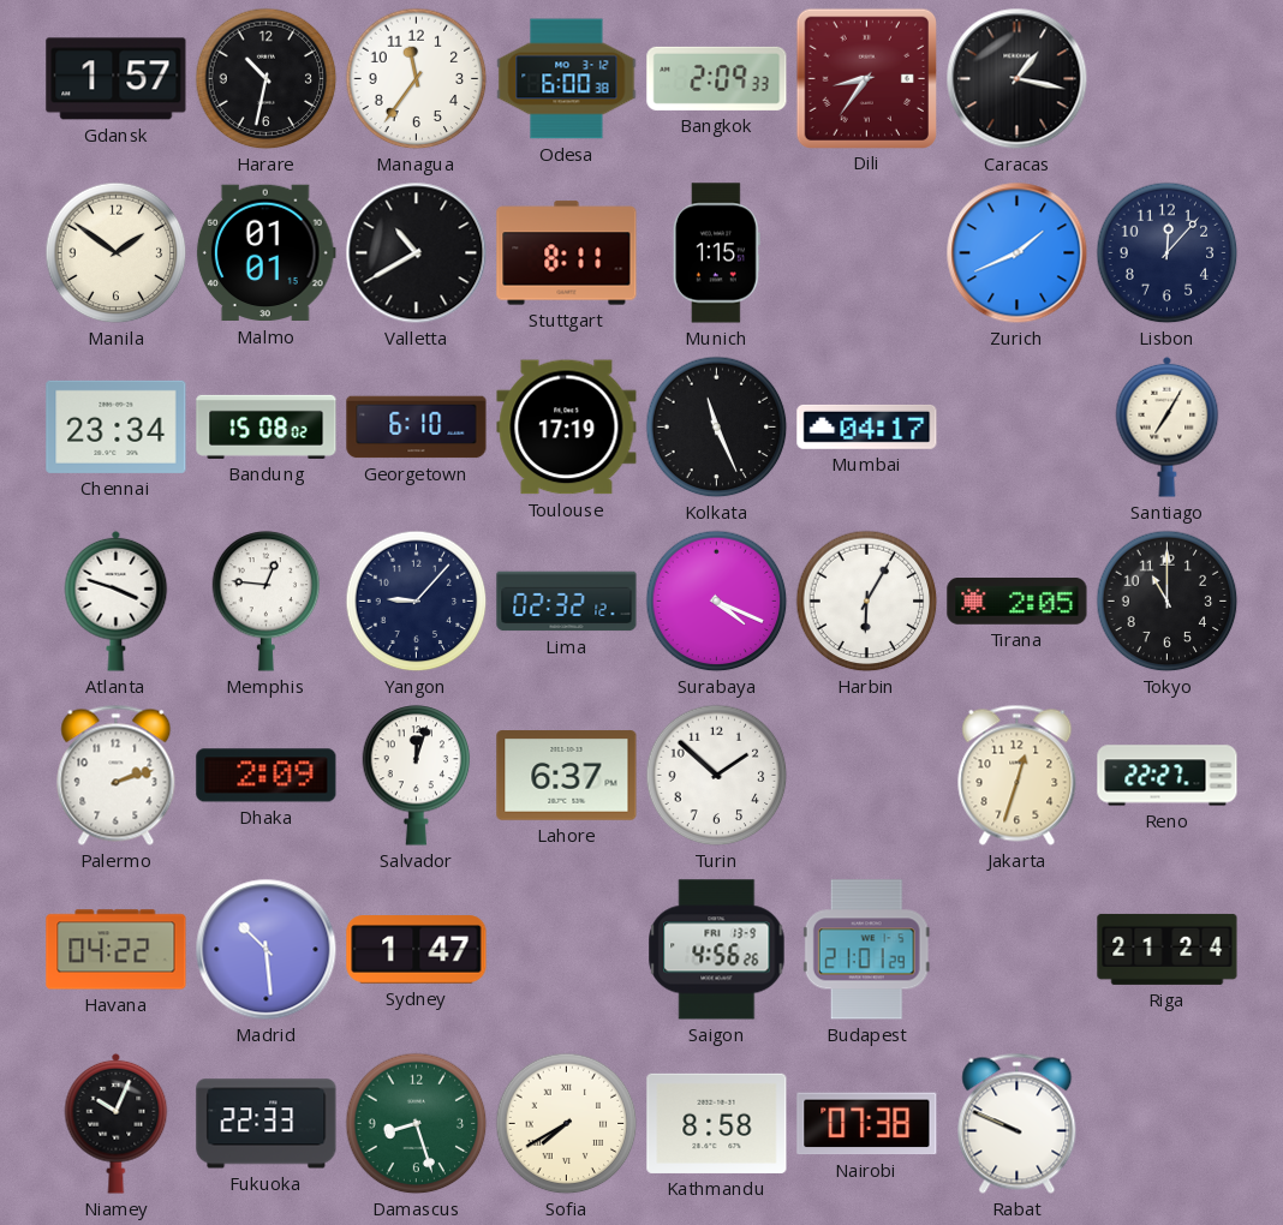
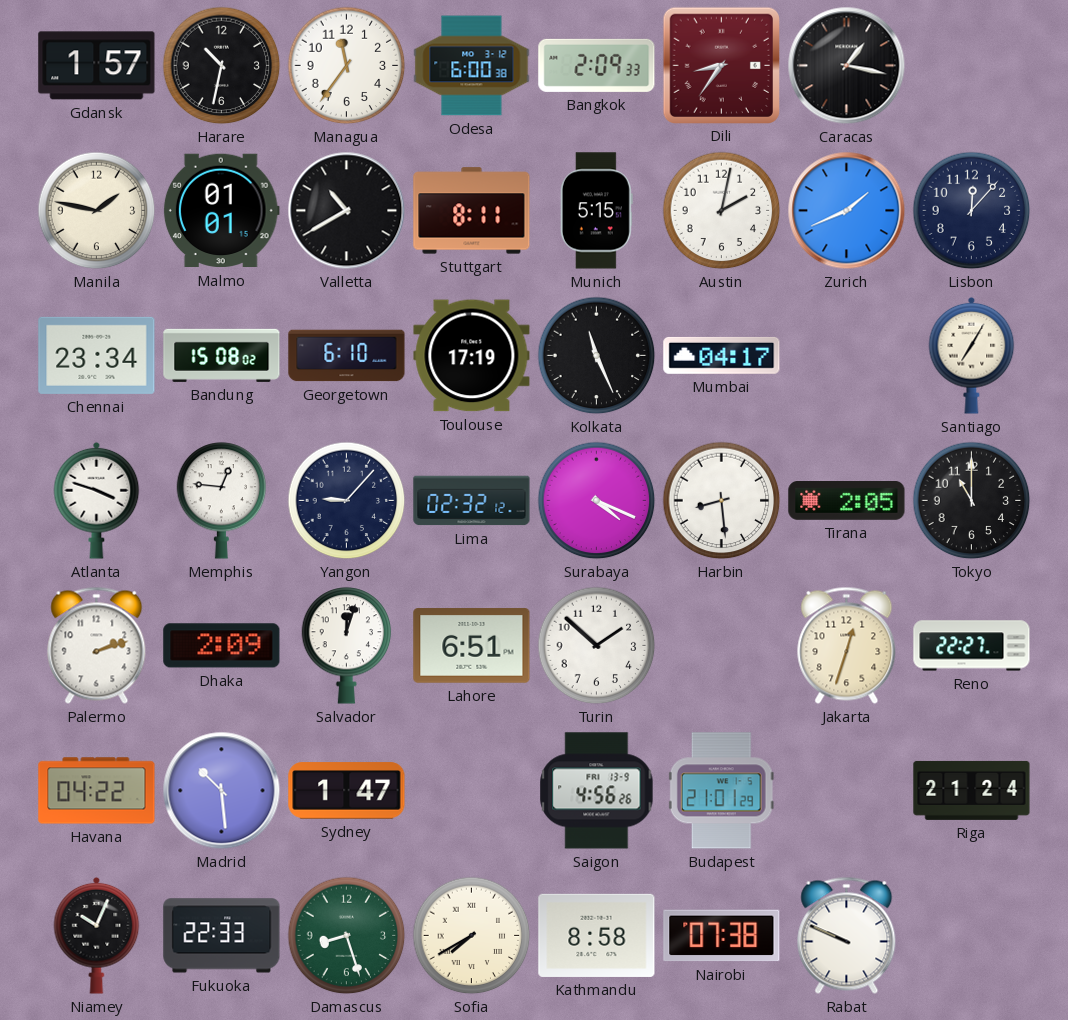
Manila: 1:51 -> 1:47
Munich: 1:15 -> 5:15
Austin: none -> 2:02
Harbin: 6:05 -> 8:29
Lahore: 6:37 -> 6:51
